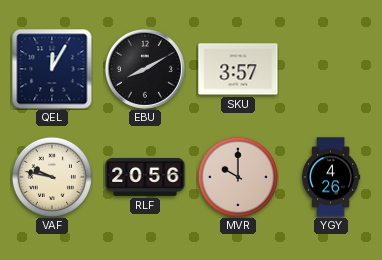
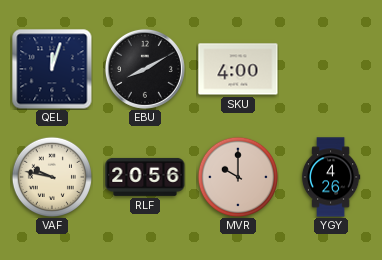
QEL: 12:05 -> 12:03
SKU: 3:57 -> 4:00
